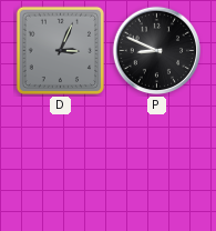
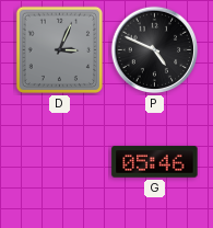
P: 8:49 -> 4:49
G: none -> 05:46
